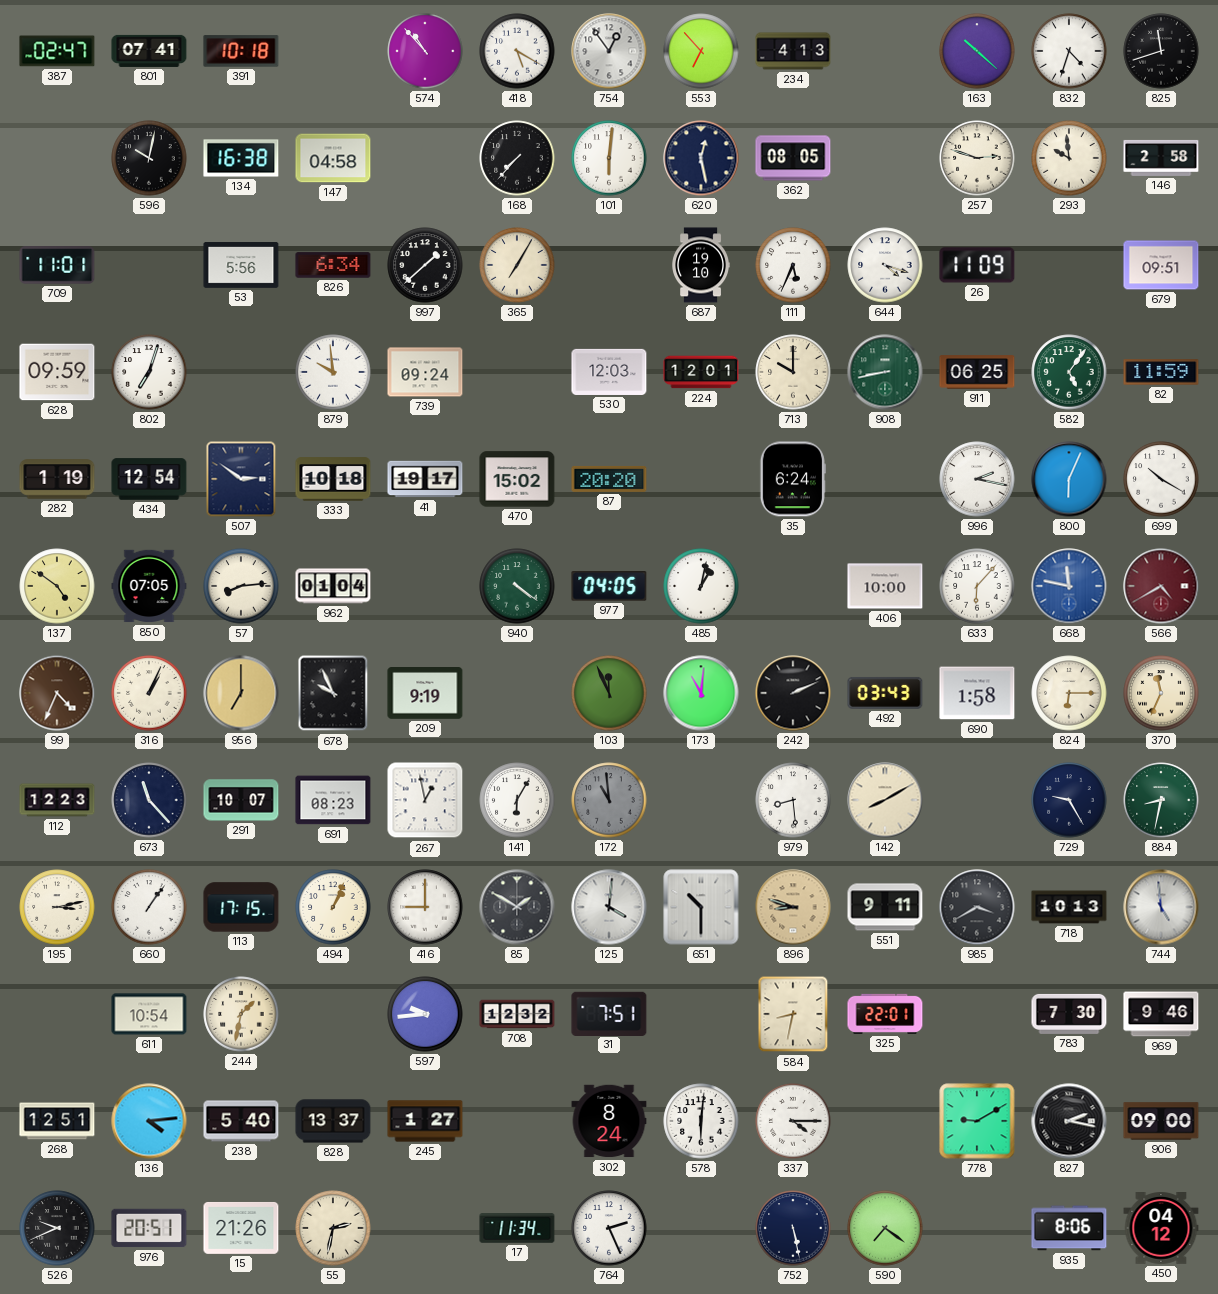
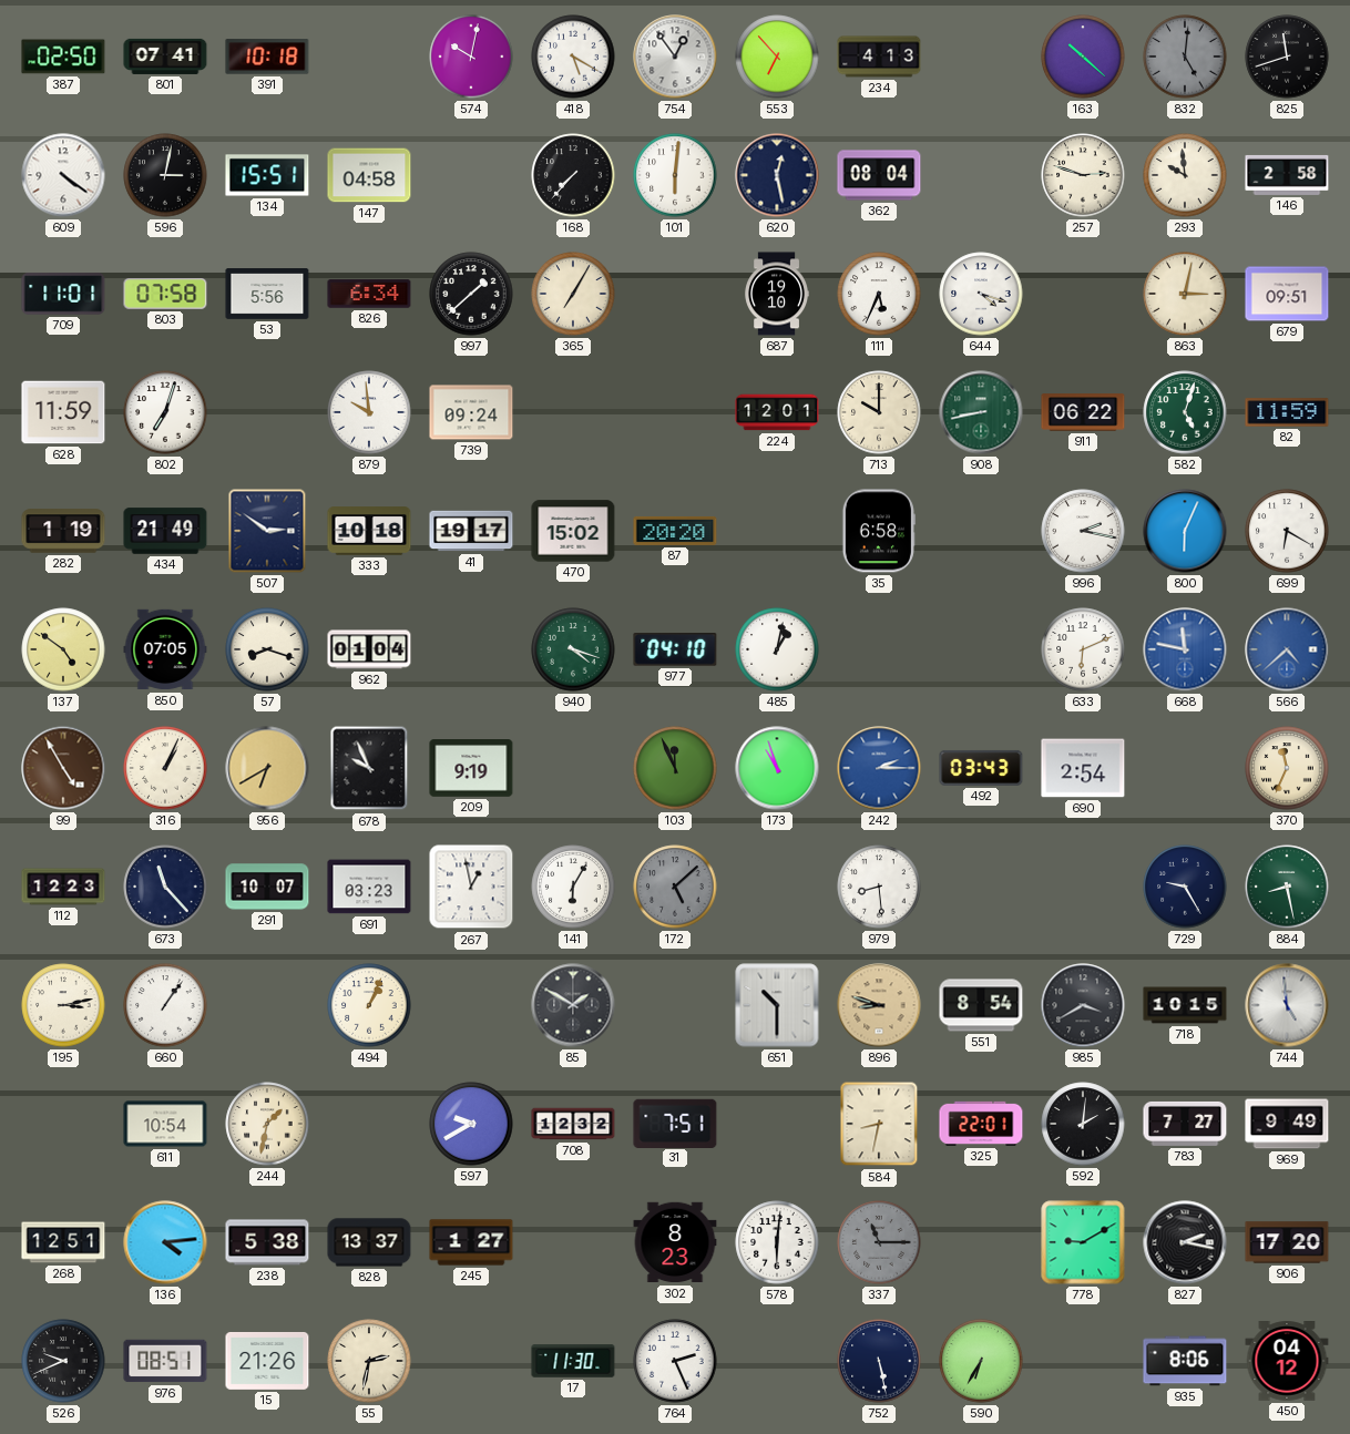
387: 02:47 -> 02:50
574: 10:53 -> 10:02
832: 4:33 -> 5:01
832 dial: white -> grey
609: none -> 4:21
596: 10:02 -> 3:02
134: 16:38 -> 15:51
362: 08:05 -> 08:04
803: none -> 07:58
26: 11:09 -> none
863: none -> 3:02
628: 09:59 -> 11:59
530: 12:03 -> none
911: 06:25 -> 06:22
582: 5:06 -> 5:03
434: 12:54 -> 21:49
35: 6:24 -> 6:58
699: 10:20 -> 6:20
57: 8:14 -> 8:18
940: 4:21 -> 4:18
977: 04:05 -> 04:10
406: 10:00 -> none
633: 6:07 -> 6:11
566: 4:40 -> 4:38
566 dial: burgundy -> blue
99: 4:34 -> 4:55
956: 7:00 -> 6:40
173: 11:01 -> 10:57
242: 2:11 -> 2:15
242 dial: black -> blue
690: 1:58 -> 2:54
824: 6:15 -> none
691: 08:23 -> 03:23
172: 10:59 -> 5:08
142: 8:10 -> none
884: 8:32 -> 8:28
113: 17:15 -> none
416: 9:00 -> none
125: 4:01 -> none
551: 9:11 -> 8:54
718: 10:13 -> 10:15
597: 9:44 -> 9:40
592: none -> 2:01
783: 7:30 -> 7:27
969: 9:46 -> 9:49
238: 5:40 -> 5:38
302: 8:24 -> 8:23
337: 4:15 -> 11:15
337 dial: white -> grey
906: 09:00 -> 17:20
976: 20:51 -> 08:51
17: 11:34 -> 11:30
590: 7:21 -> 6:35
